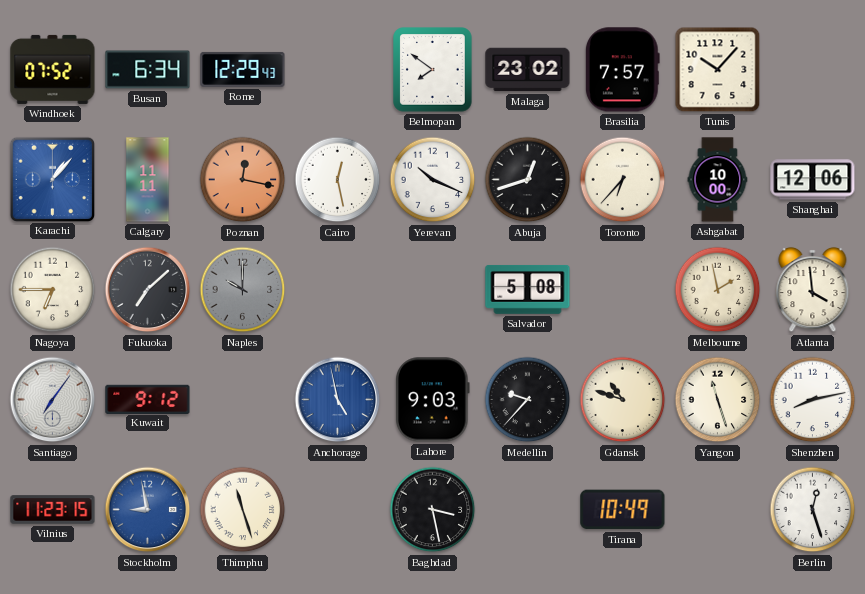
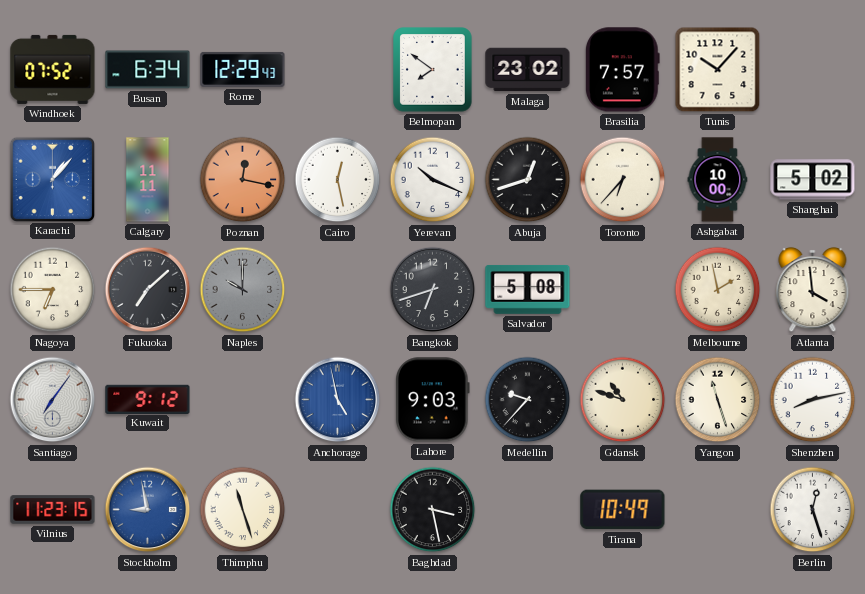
Shanghai: 12:06 -> 5:02
Bangkok: none -> 6:42
